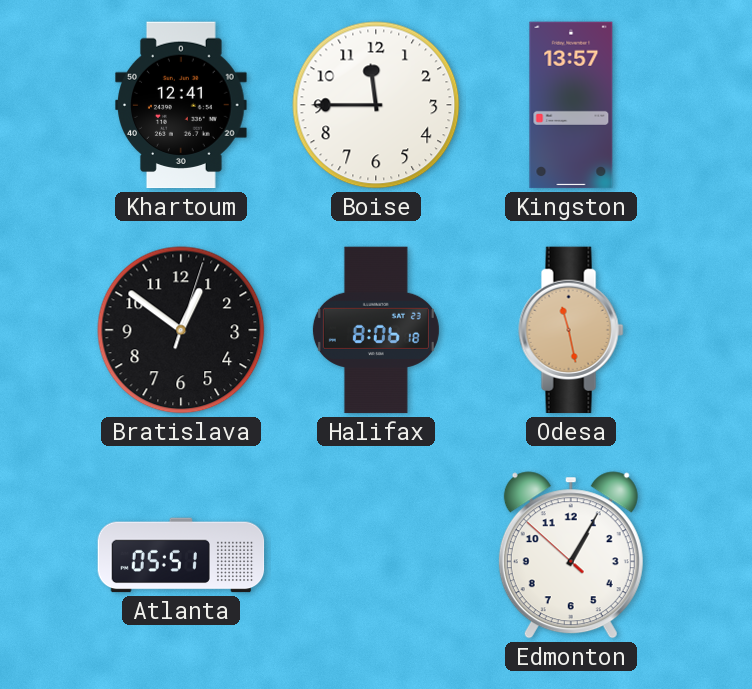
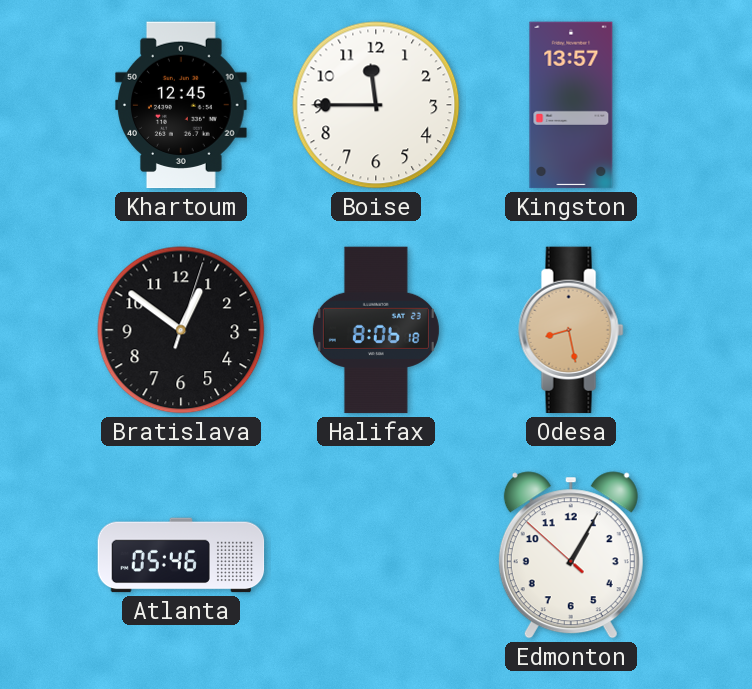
Khartoum: 12:41 -> 12:45
Odesa: 11:28 -> 8:28
Atlanta: 05:51 -> 05:46
